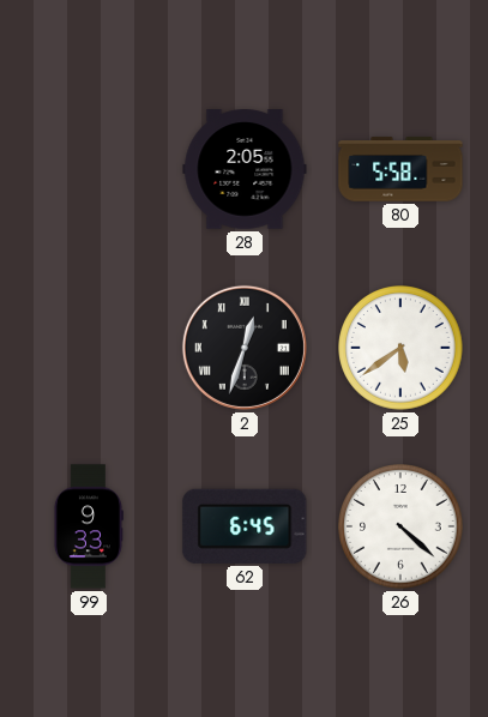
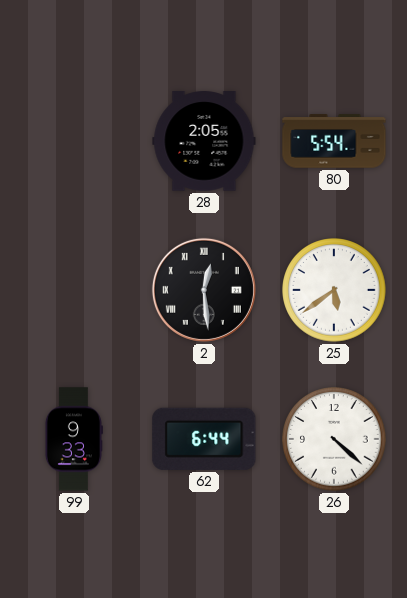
80: 5:58 -> 5:54
2: 12:33 -> 12:29
62: 6:45 -> 6:44
